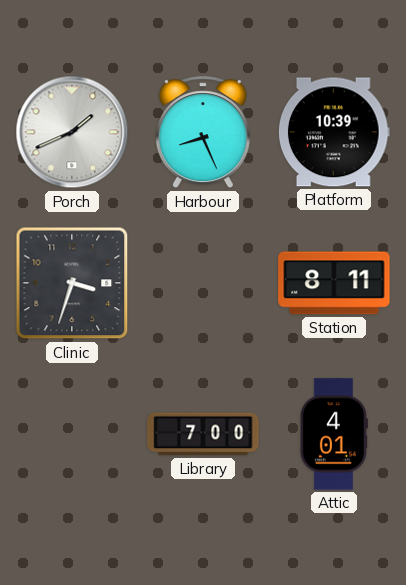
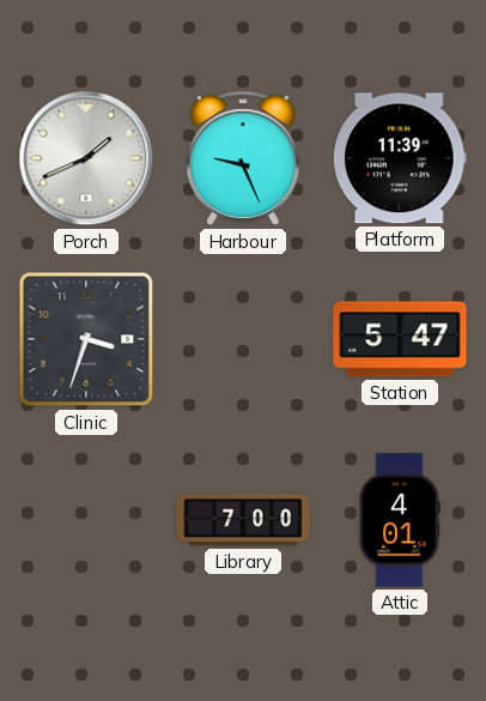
Harbour: 8:26 -> 9:26
Platform: 10:39 -> 11:39
Station: 8:11 -> 5:47
